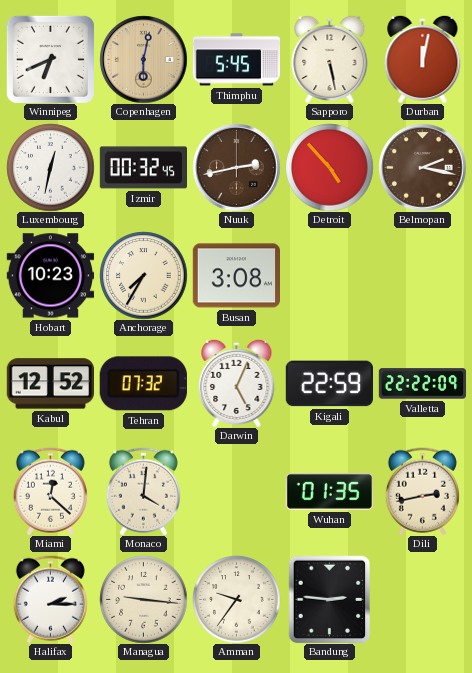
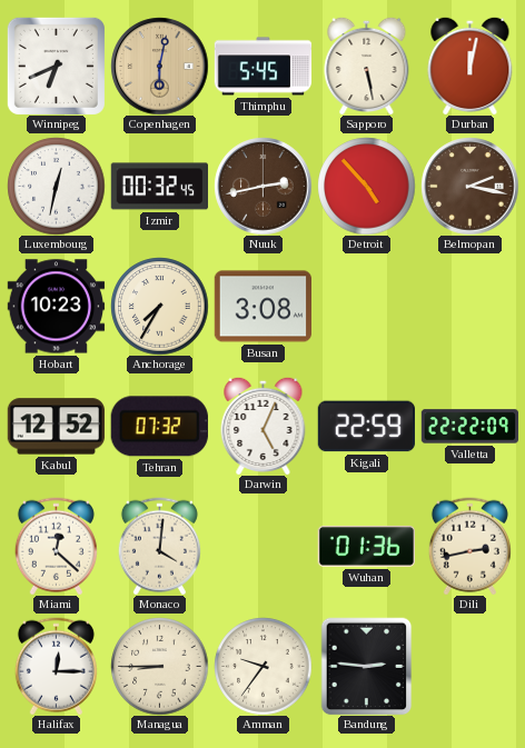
Wuhan: 01:35 -> 01:36
Halifax: 2:15 -> 12:15
Managua: 9:16 -> 8:45
